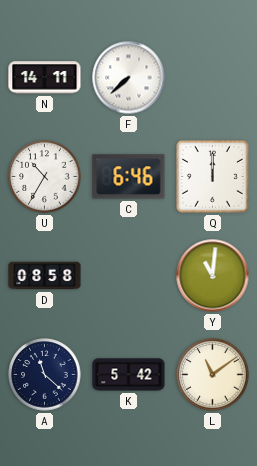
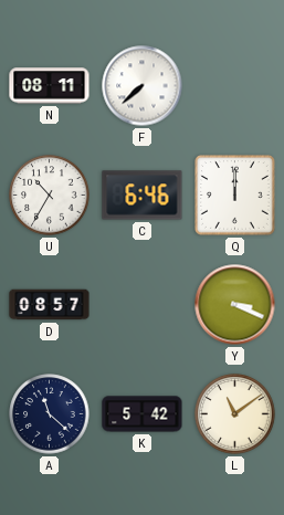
N: 14:11 -> 08:11
D: 08:58 -> 08:57
Y: 11:01 -> 3:19
